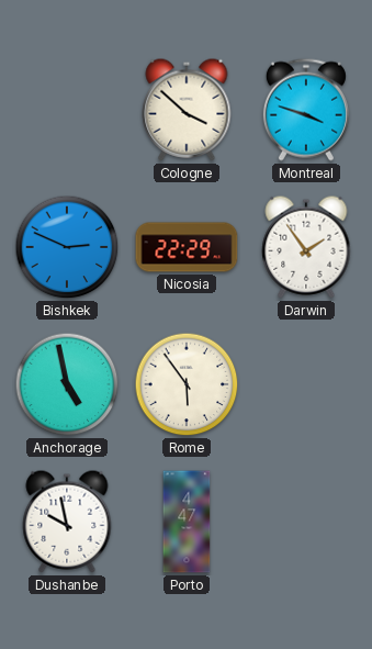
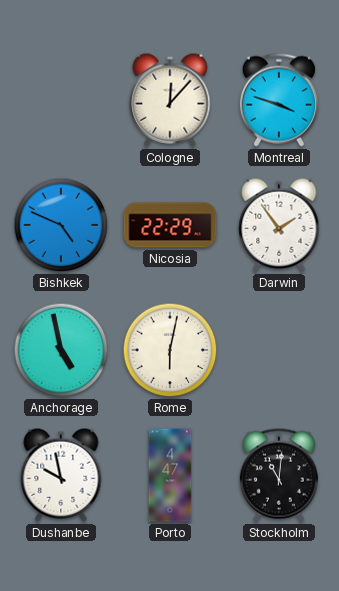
Cologne: 3:52 -> 12:07
Bishkek: 2:49 -> 4:49
Rome: 5:54 -> 6:02
Stockholm: none -> 11:01
